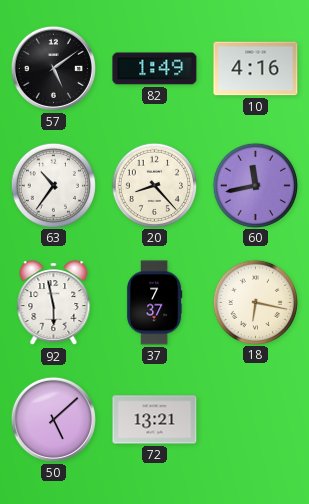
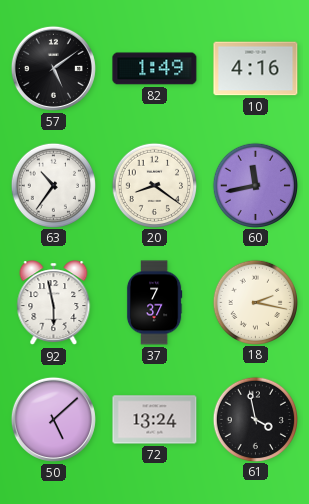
20: 8:23 -> 8:21
18: 6:17 -> 2:17
72: 13:21 -> 13:24
61: none -> 3:58
